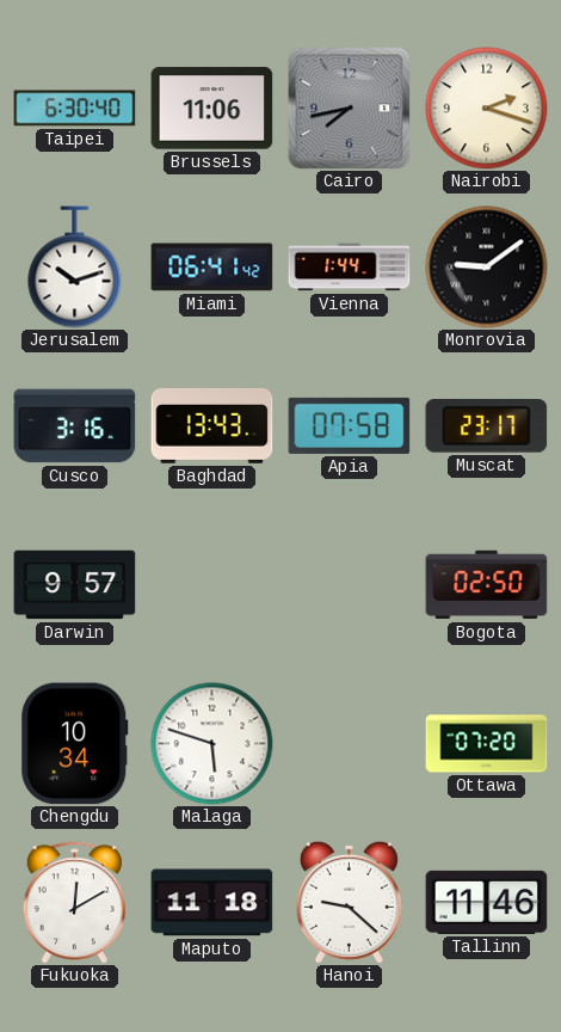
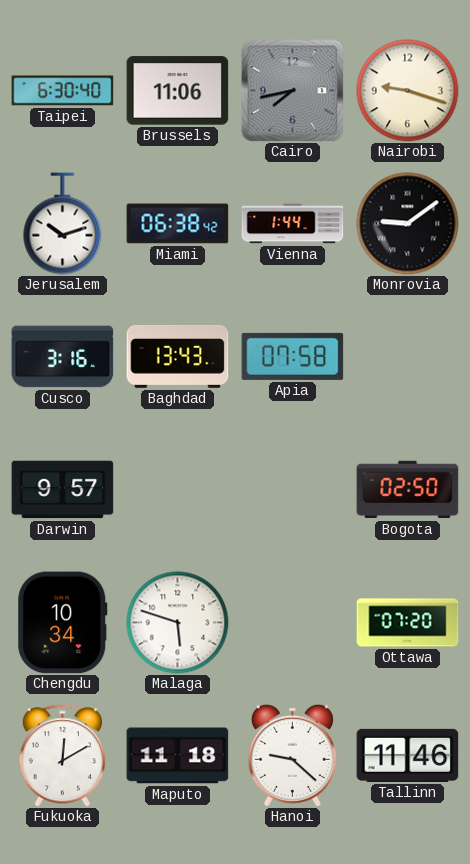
Nairobi: 2:18 -> 9:18
Miami: 06:41 -> 06:38
Muscat: 23:17 -> none
